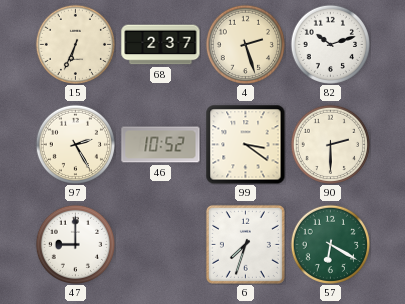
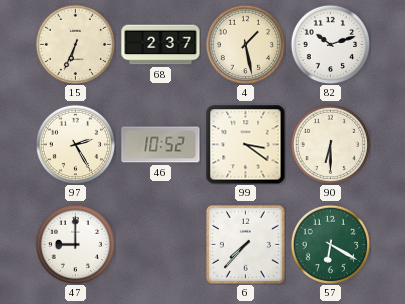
4: 2:27 -> 1:28
90: 2:30 -> 6:30
6: 7:33 -> 7:37
